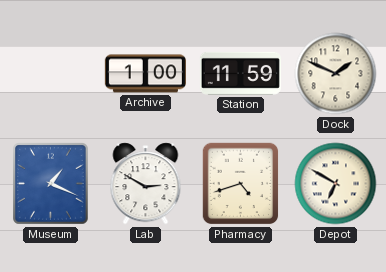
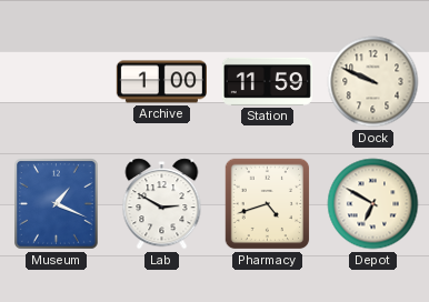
Dock: 1:49 -> 9:49
